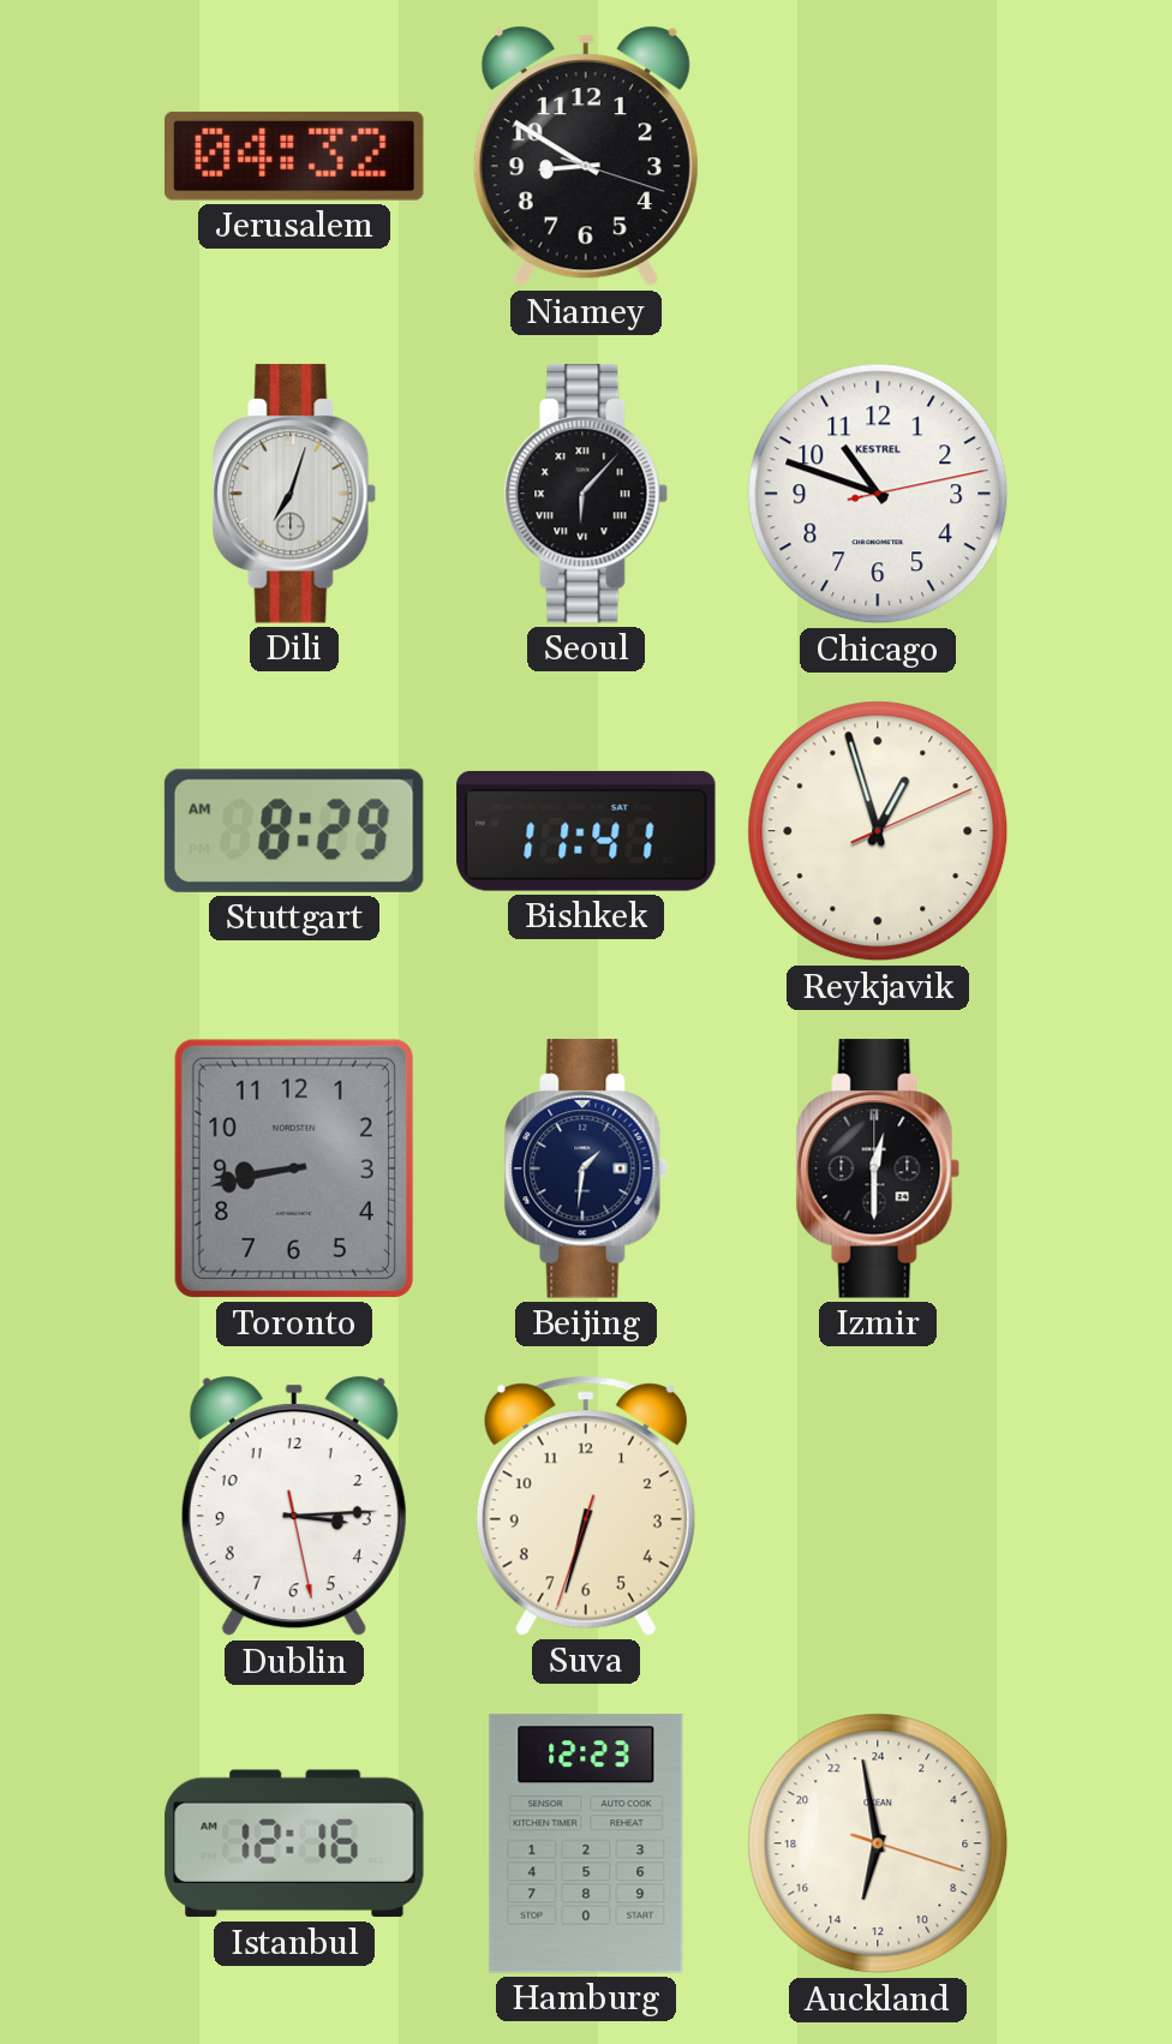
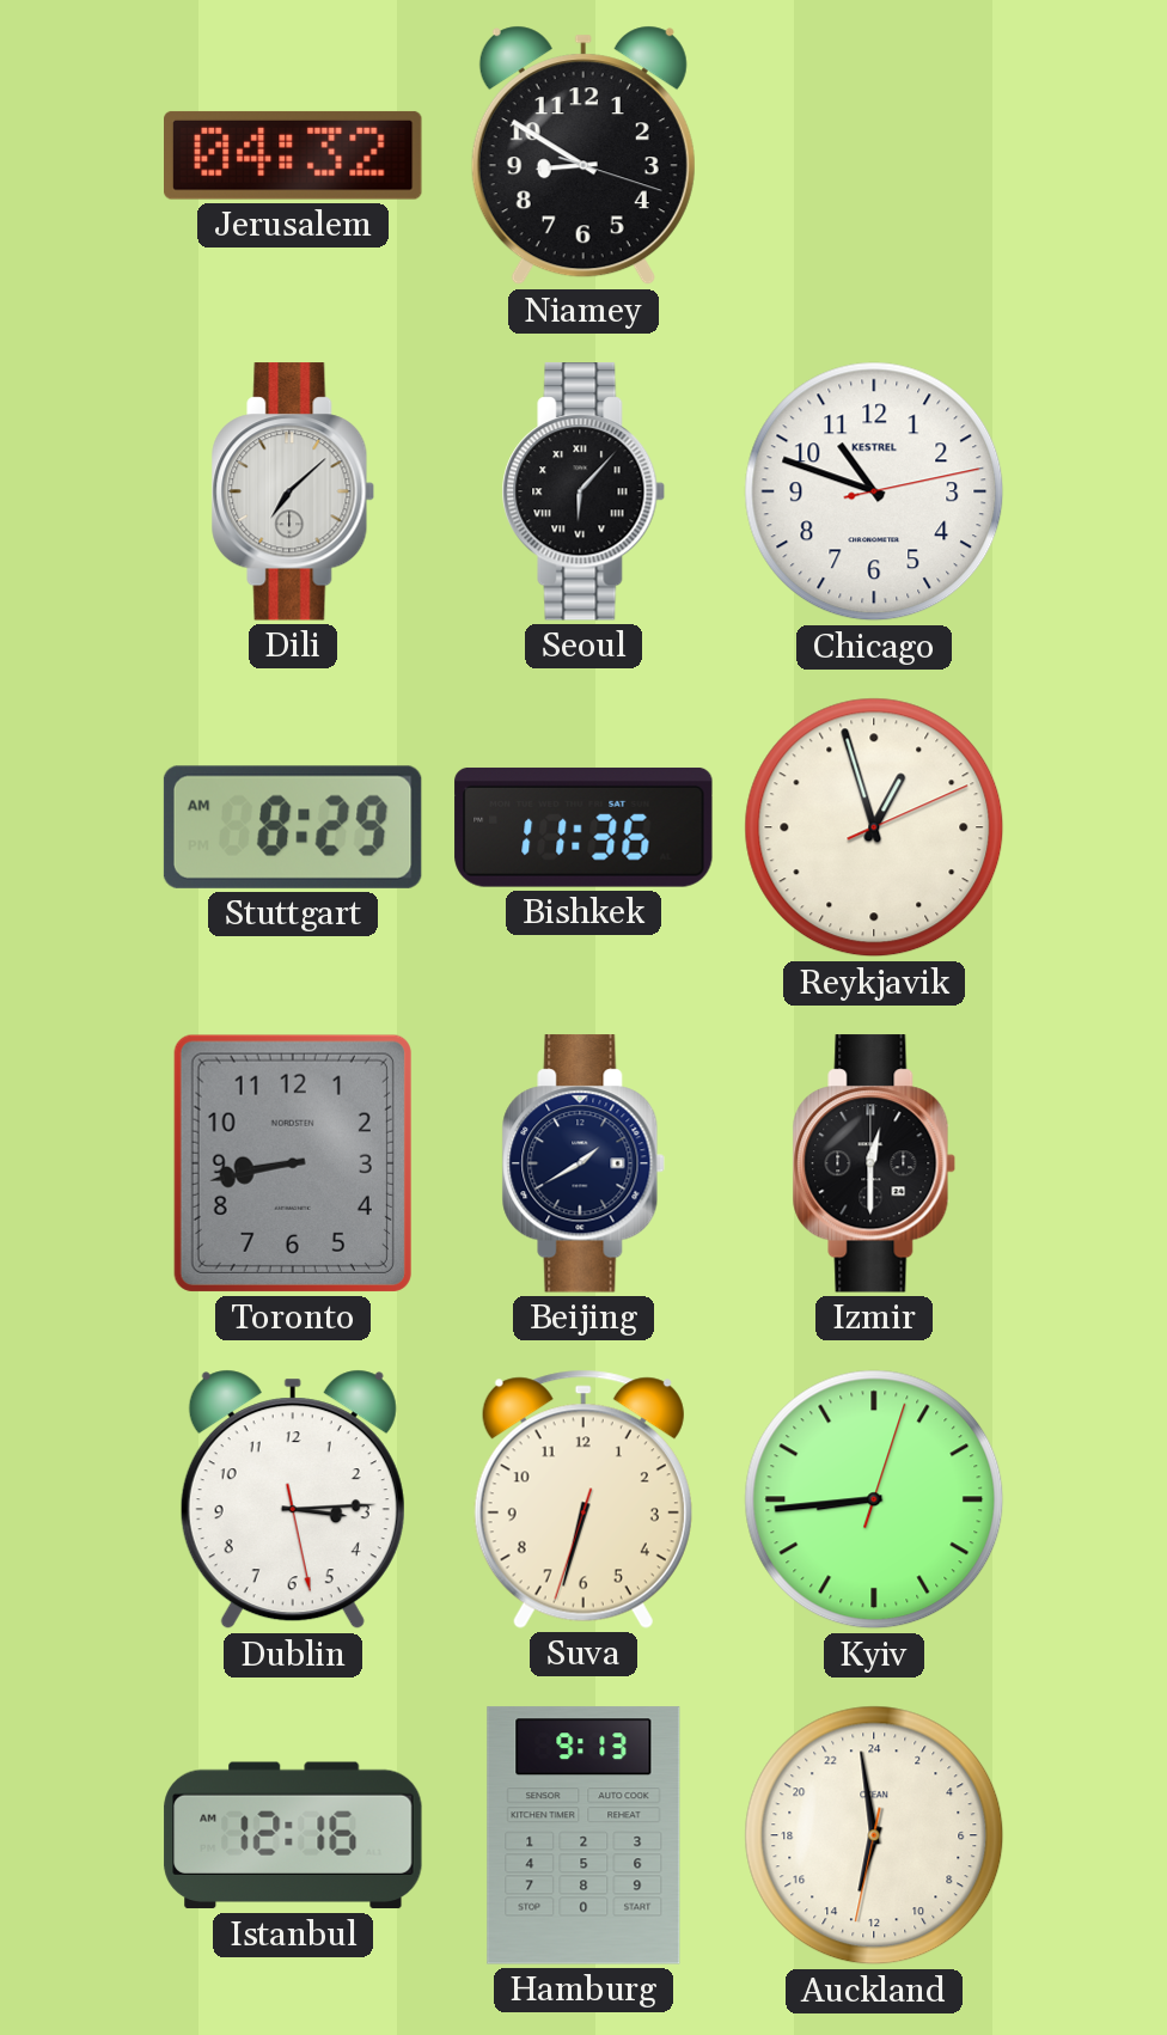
Dili: 7:03 -> 7:08
Bishkek: 11:41 -> 11:36
Beijing: 1:31 -> 1:40
Kyiv: none -> 8:44
Hamburg: 12:23 -> 9:13
Auckland: 12:58:18 -> 12:58:32
